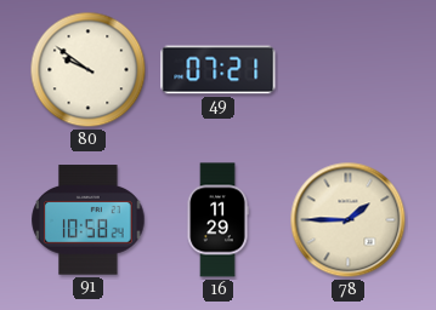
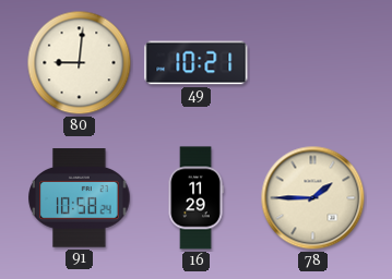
80: 9:51 -> 9:01
49: 07:21 -> 10:21
